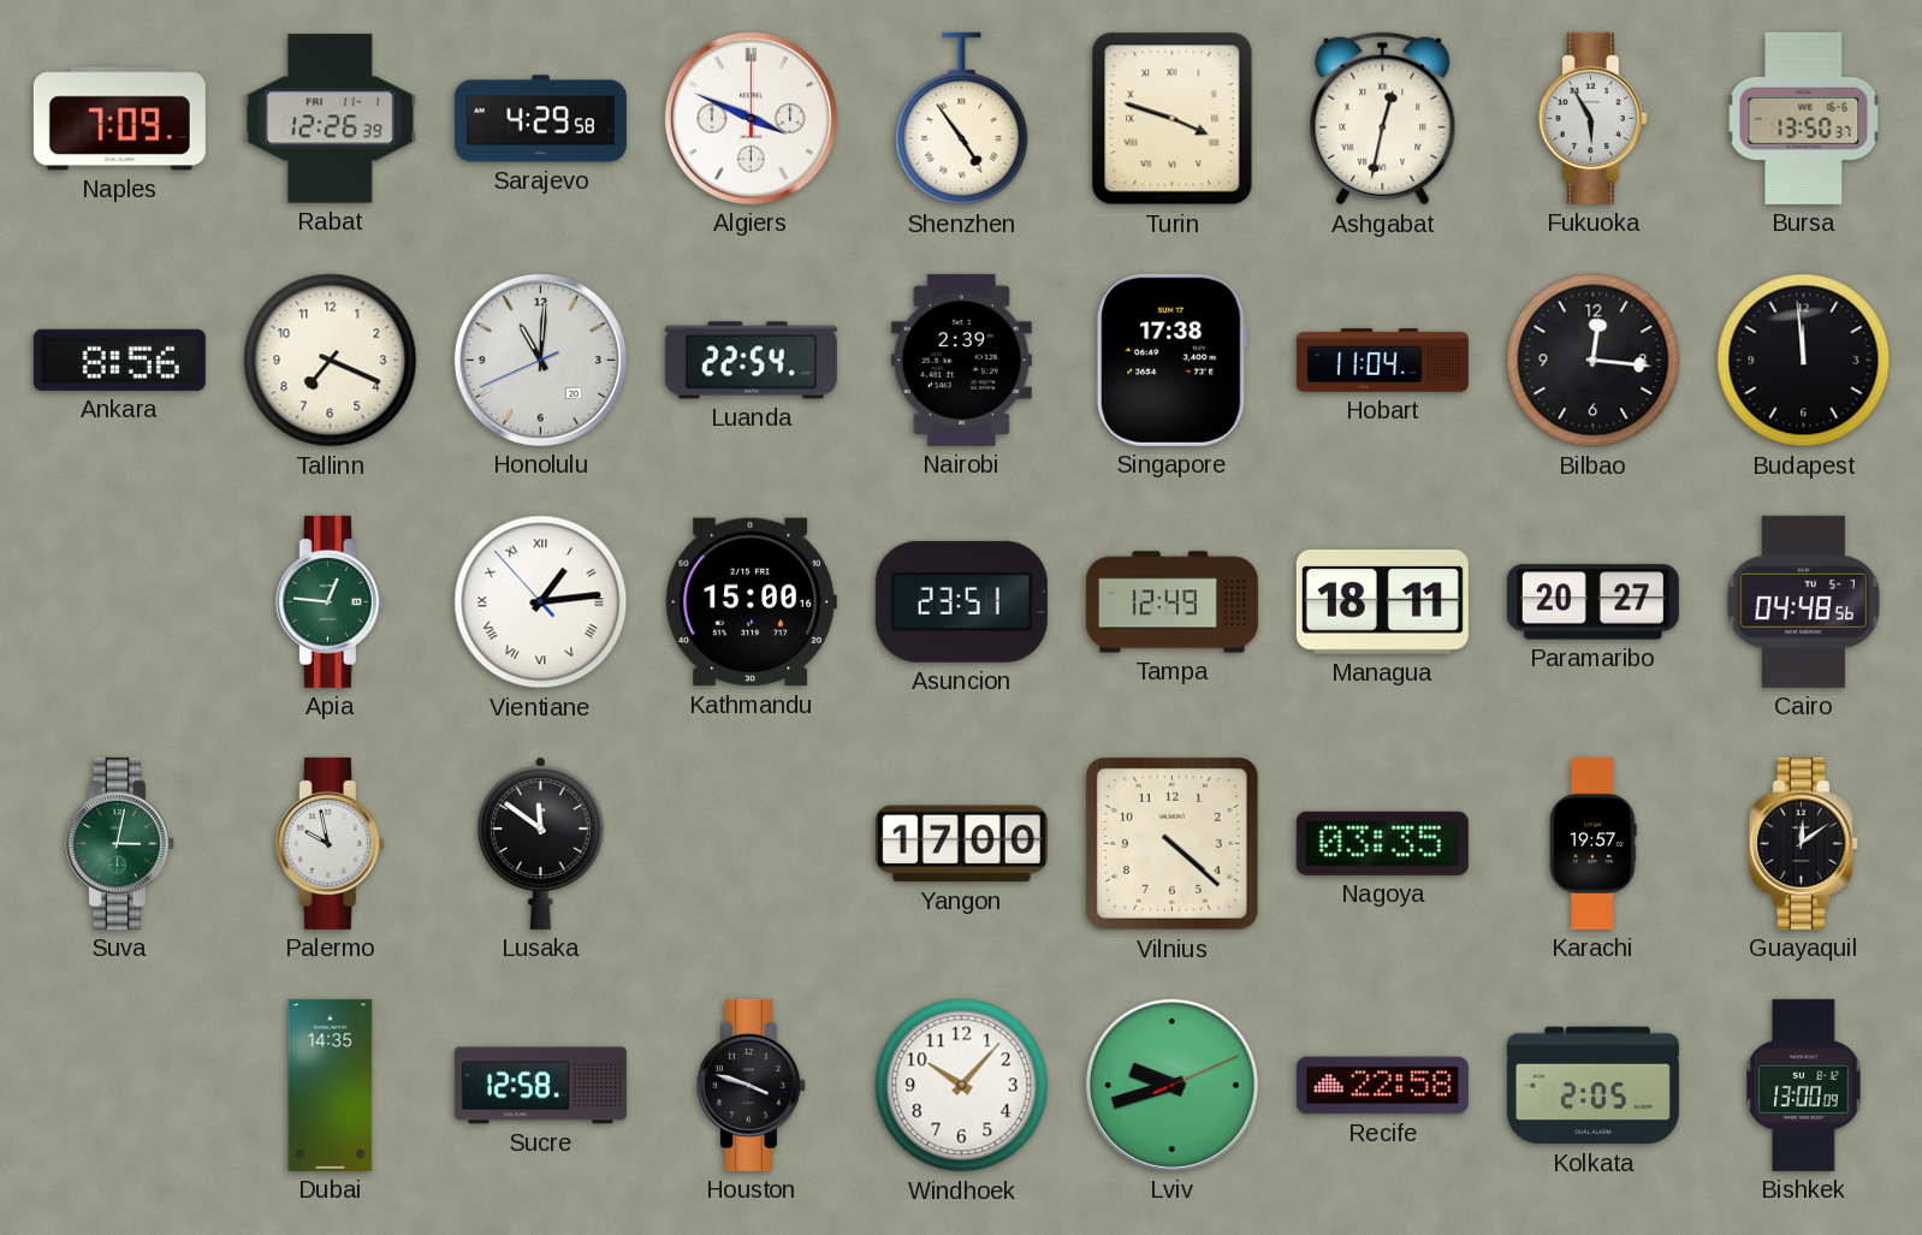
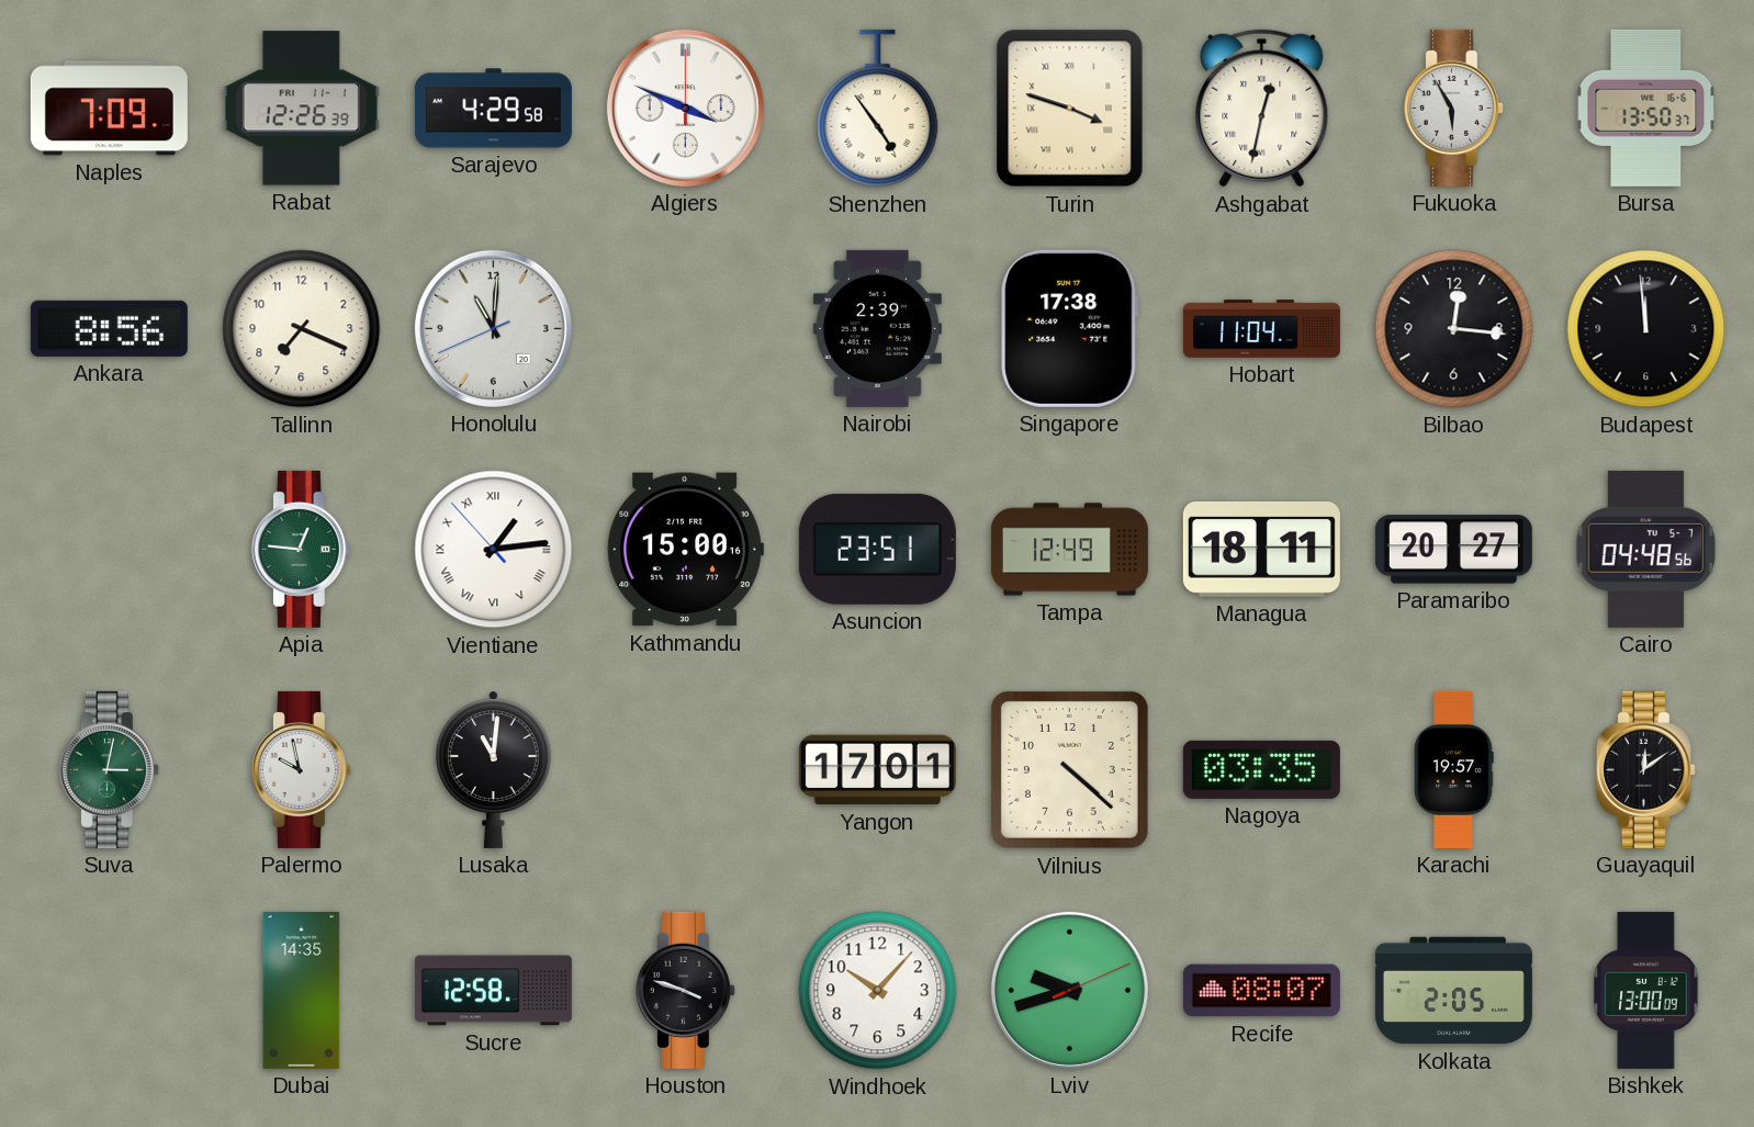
Luanda: 22:54 -> none
Lusaka: 11:51 -> 11:01
Yangon: 17:00 -> 17:01
Recife: 22:58 -> 08:07
